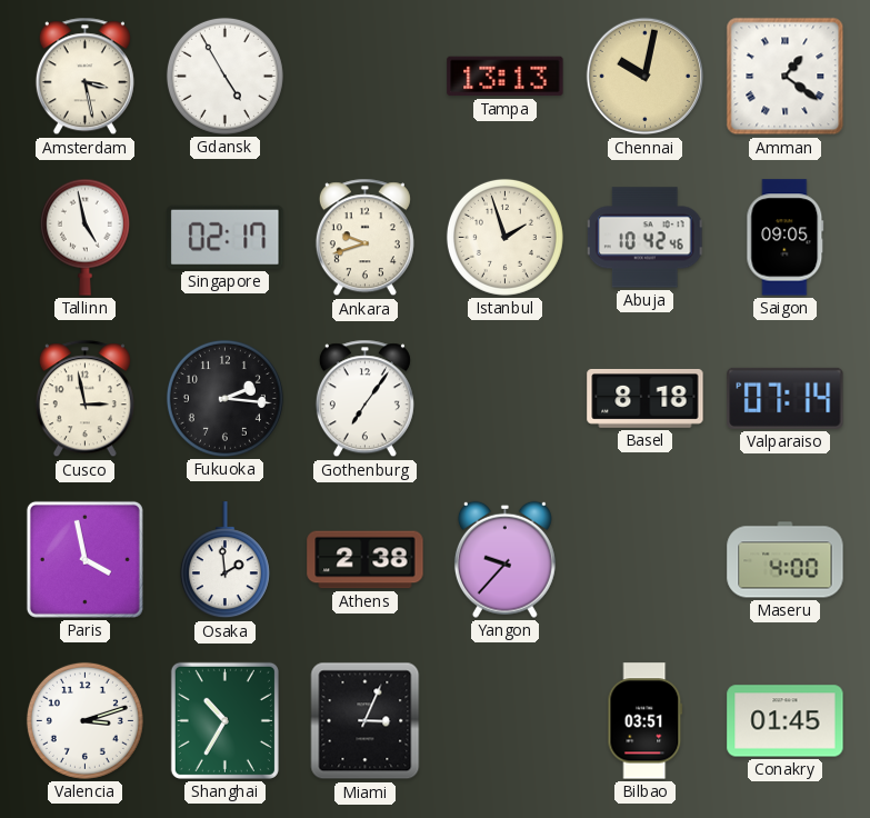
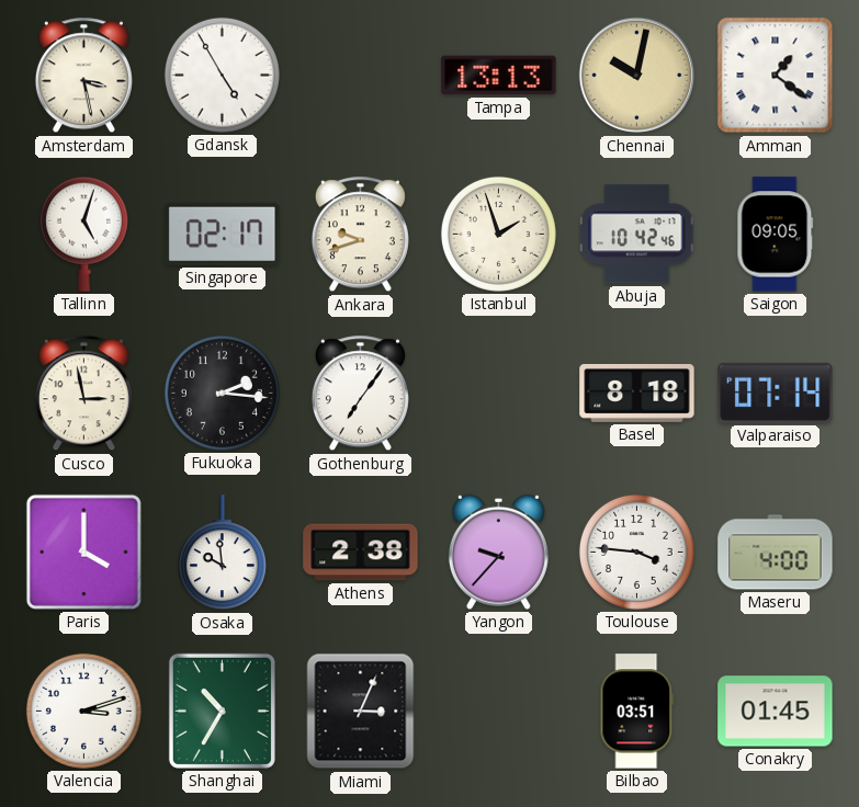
Tallinn: 4:58 -> 5:03
Paris: 3:58 -> 4:00
Osaka: 1:59 -> 9:59
Toulouse: none -> 3:46
